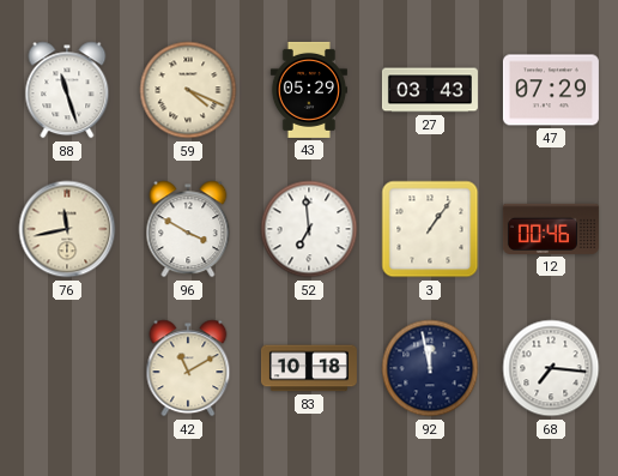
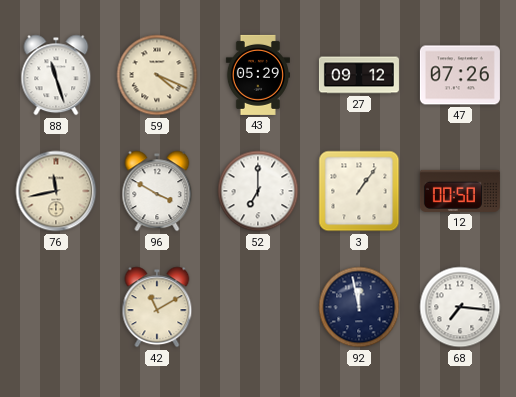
27: 03:43 -> 09:12
47: 07:29 -> 07:26
52: 6:59 -> 7:00
12: 00:46 -> 00:50
83: 10:18 -> none
